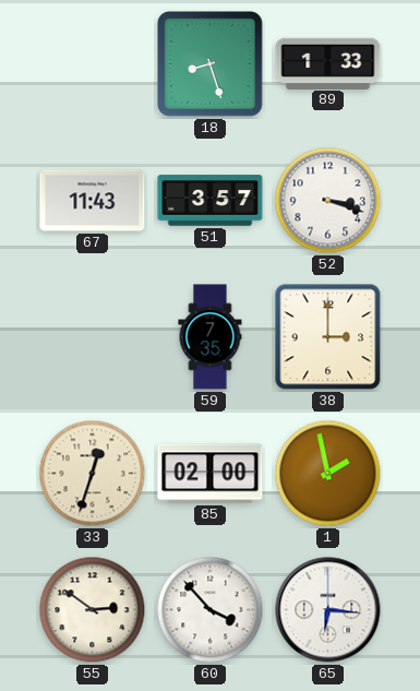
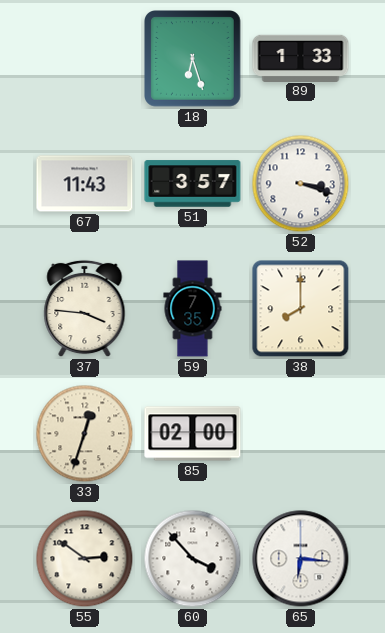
18: 8:27 -> 6:27
37: none -> 3:46
38: 3:00 -> 8:00
1: 1:58 -> none
